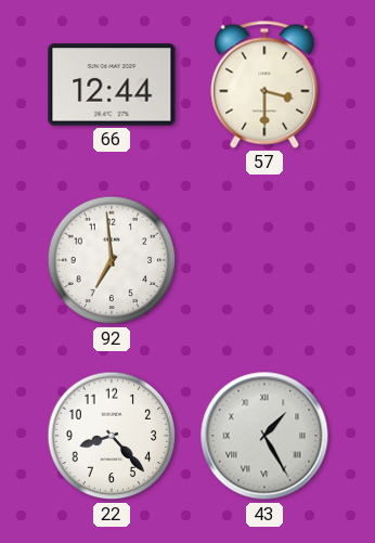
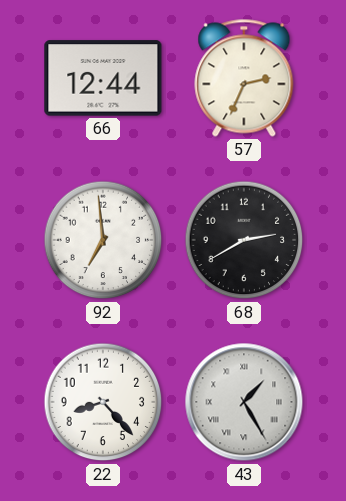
57: 3:30 -> 2:34
68: none -> 2:40
